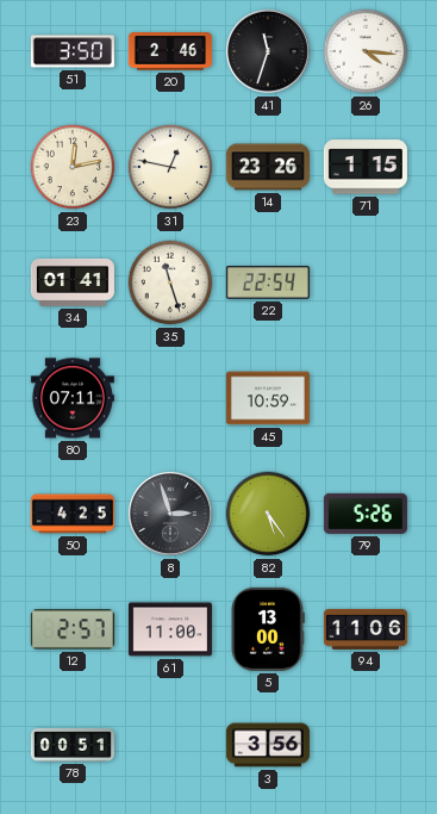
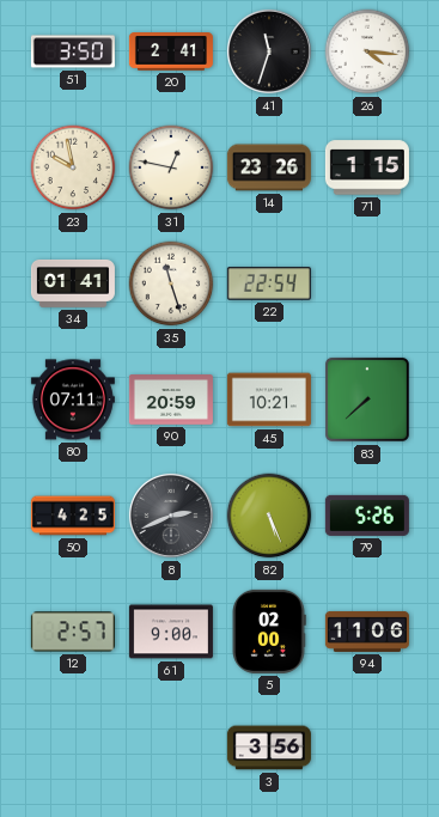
20: 2:46 -> 2:41
23: 12:13 -> 9:58
90: none -> 20:59
45: 10:59 -> 10:21
83: none -> 7:38
8: 2:57 -> 2:41
82: 5:24 -> 5:26
61: 11:00 -> 9:00
5: 13:00 -> 02:00
78: 00:51 -> none
